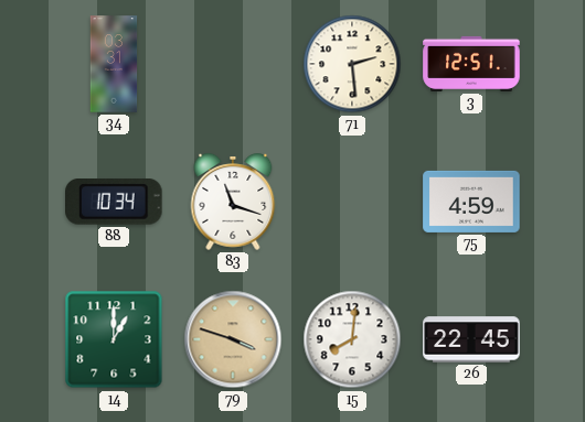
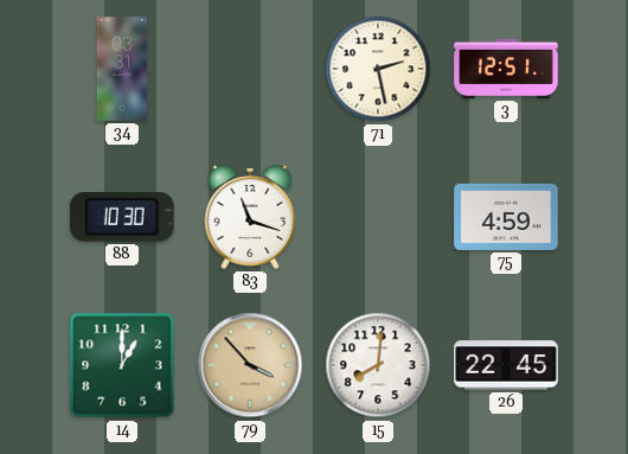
71: 2:29 -> 2:28
88: 10:34 -> 10:30
79: 3:48 -> 3:53
